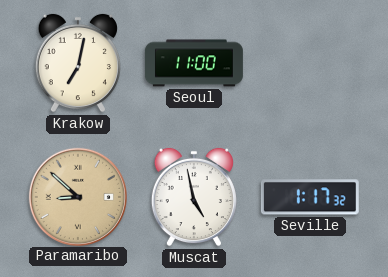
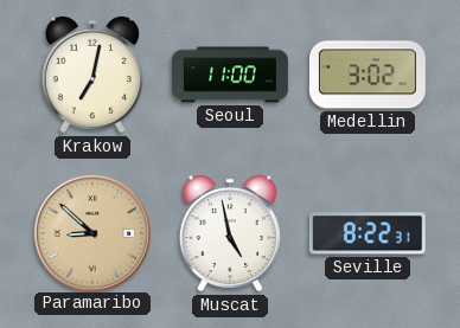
Medellin: none -> 3:02
Seville: 1:17 -> 8:22
